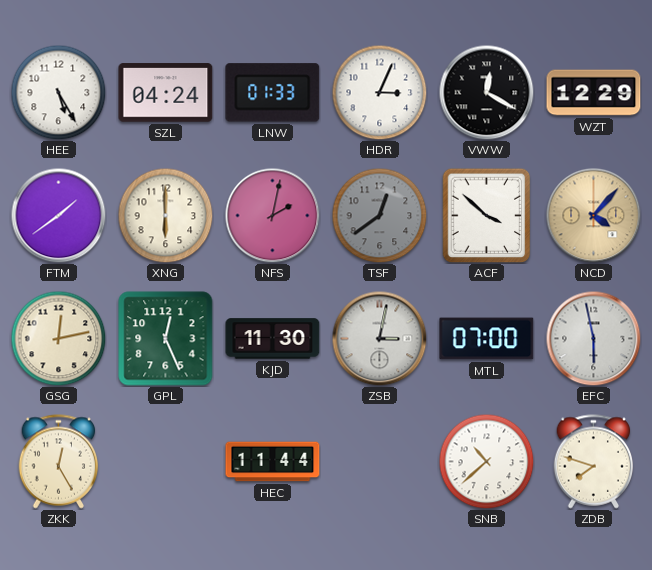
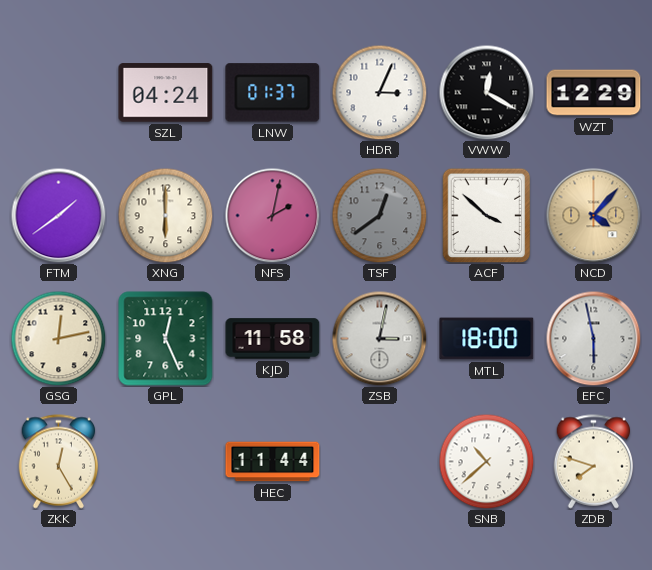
HEE: 5:25 -> none
LNW: 01:33 -> 01:37
KJD: 11:30 -> 11:58
MTL: 07:00 -> 18:00
